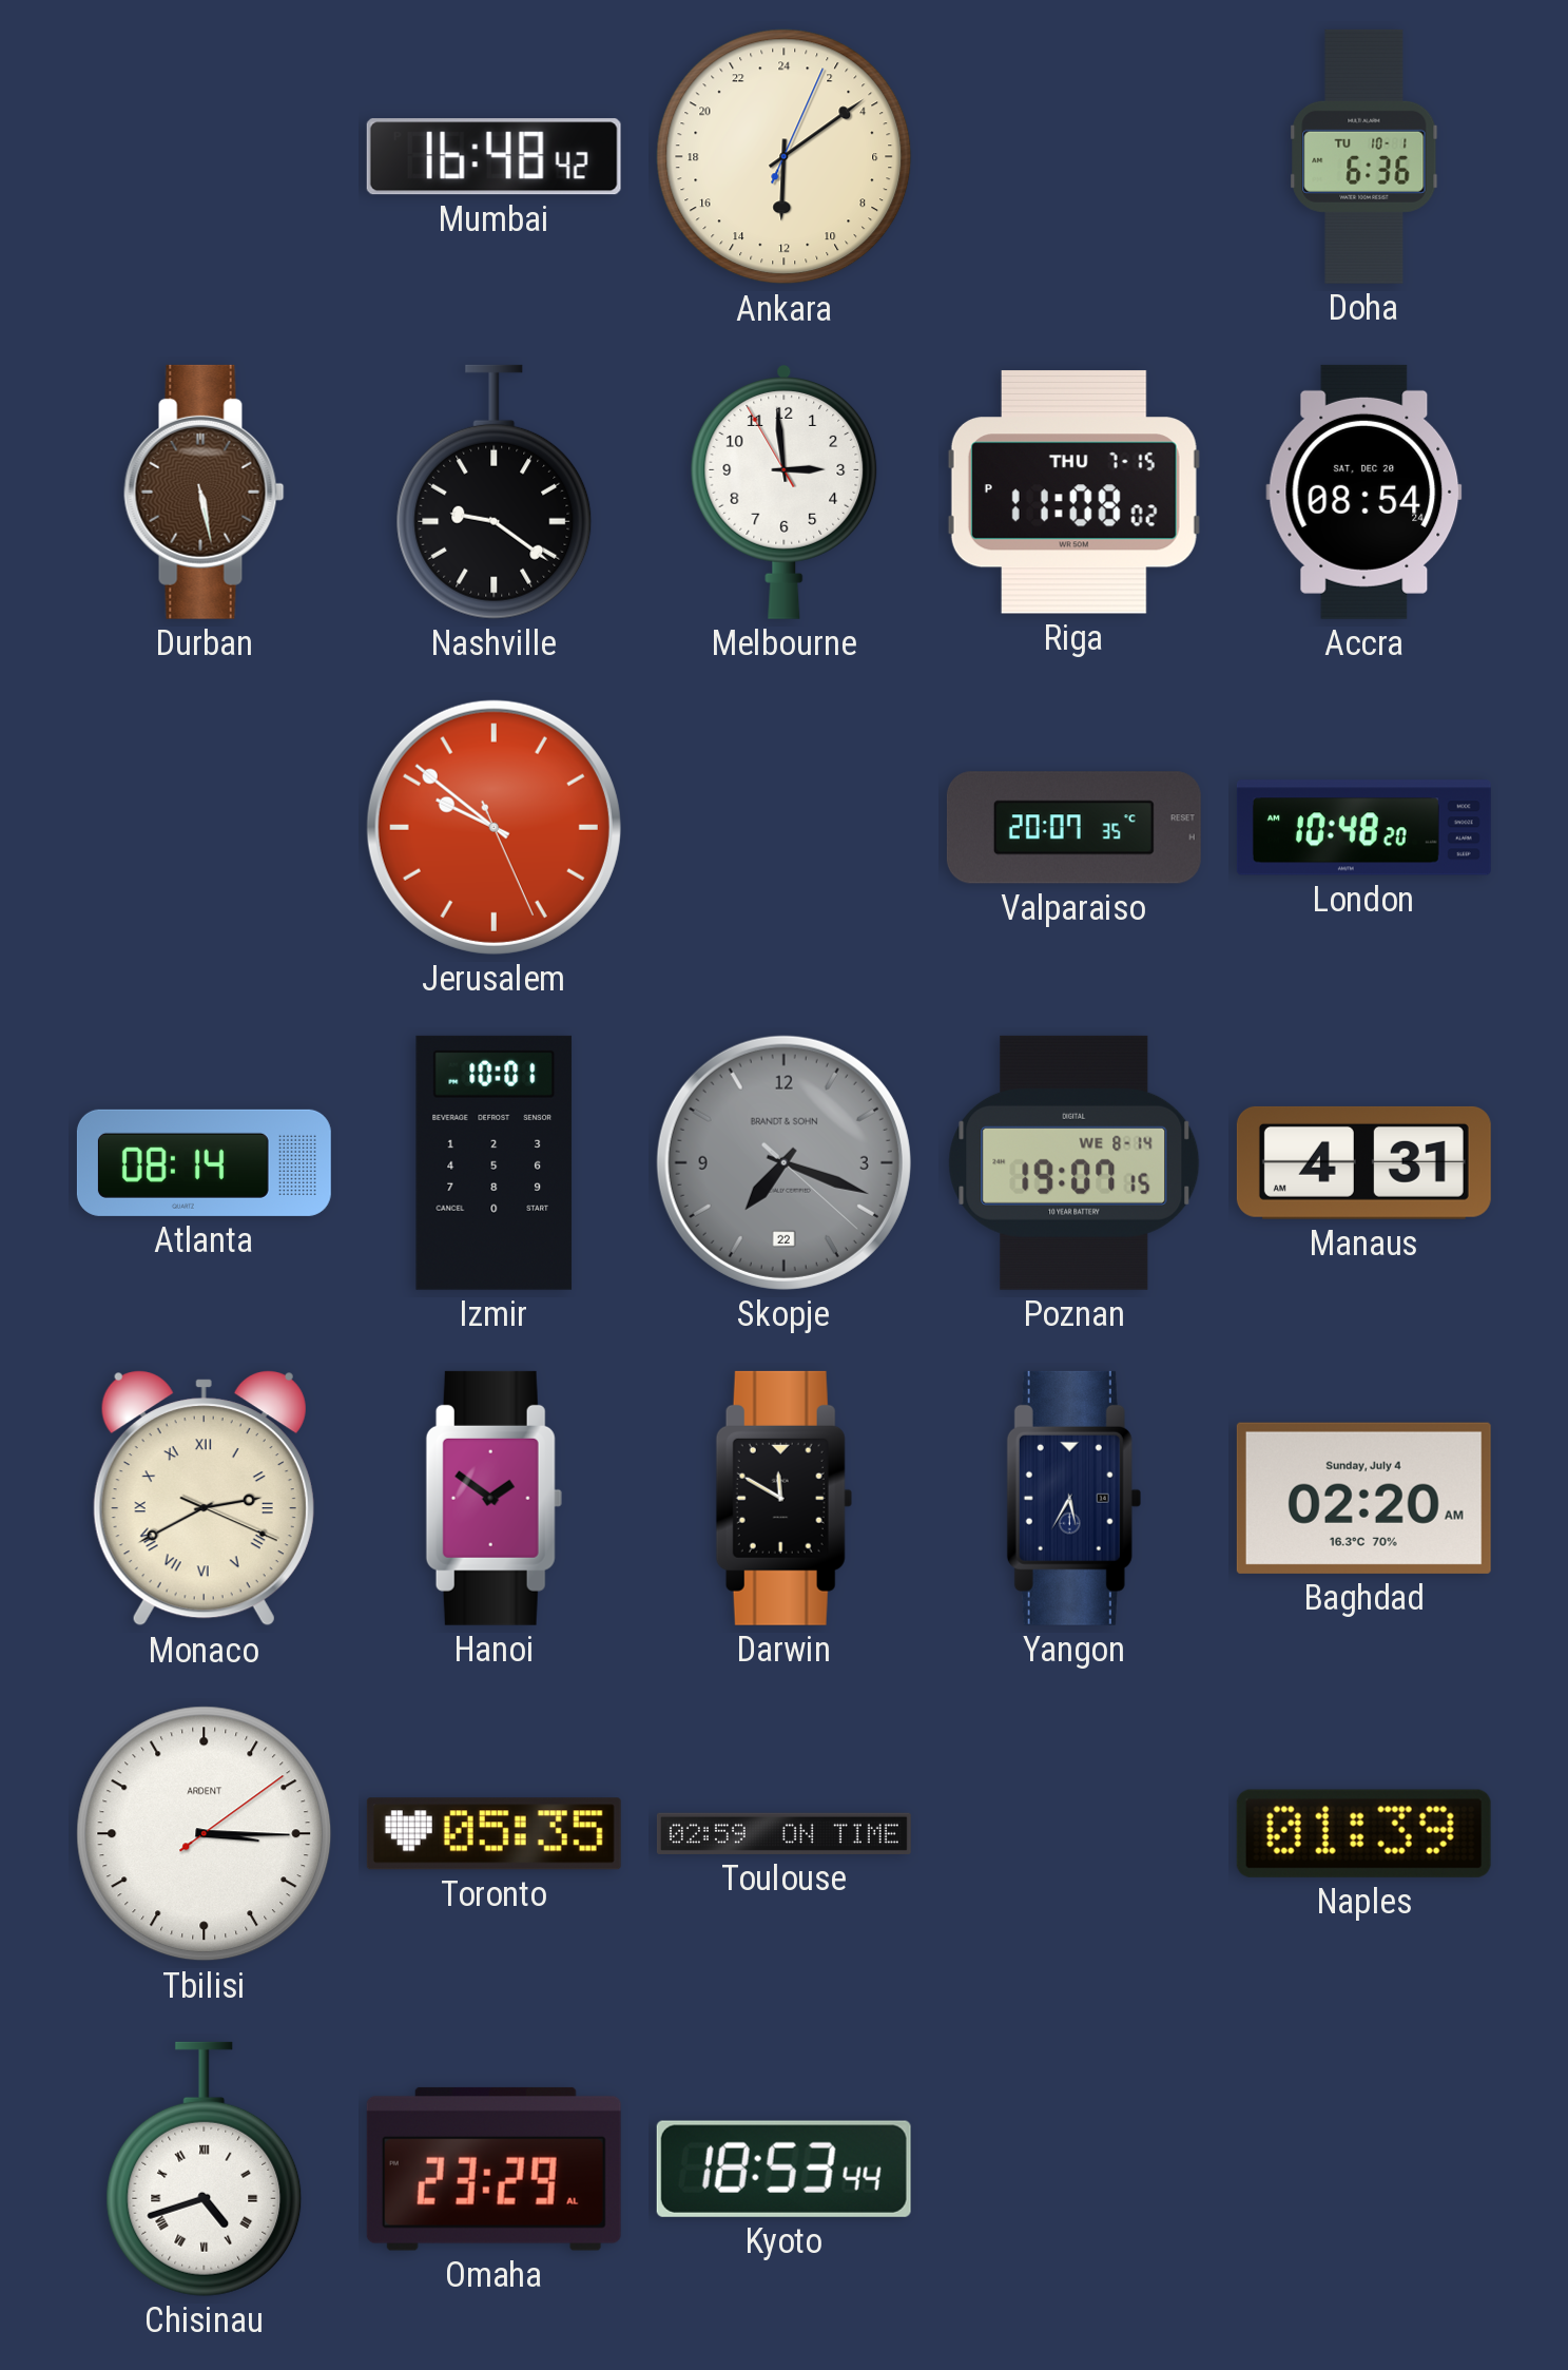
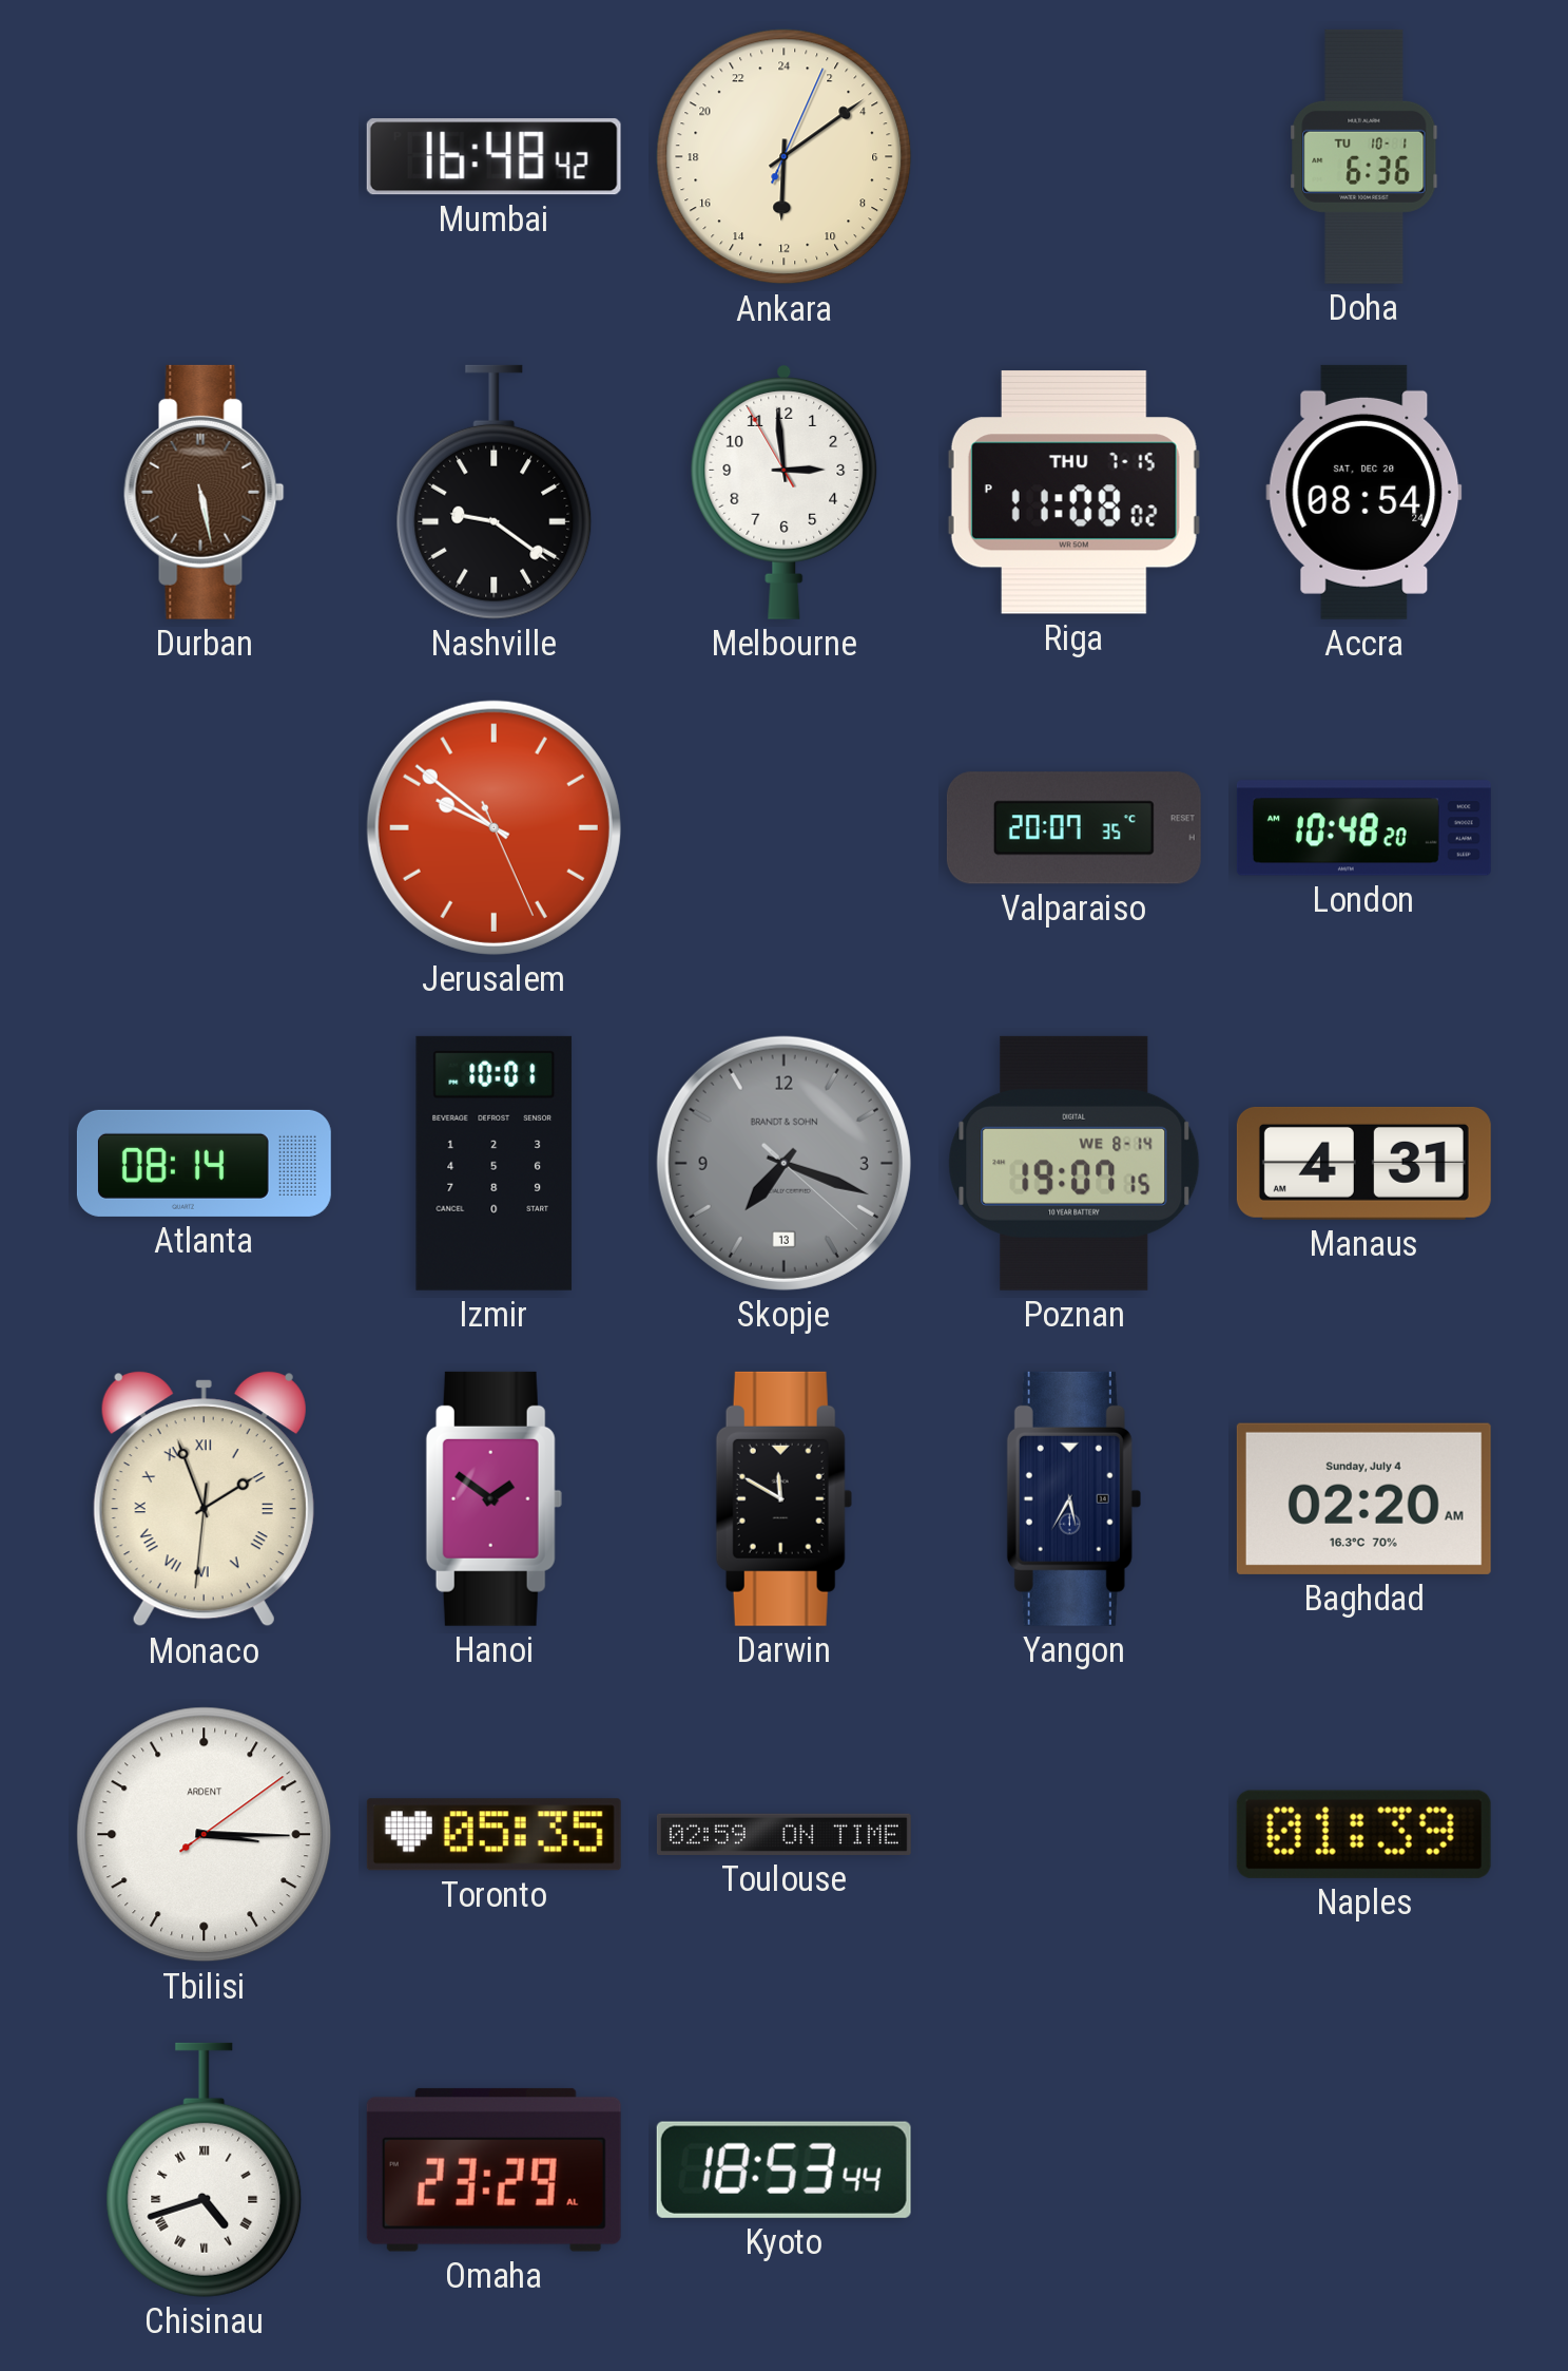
Skopje date: 22 -> 13
Monaco: 2:40 -> 1:56
